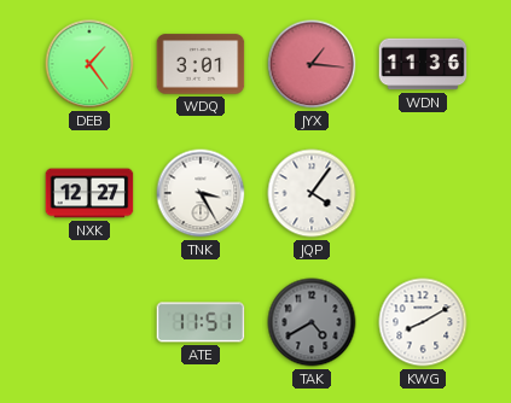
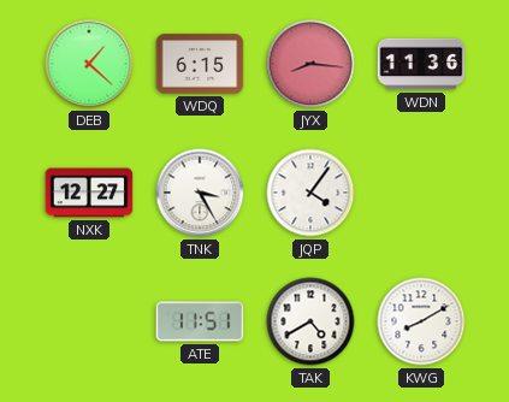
DEB: 1:24 -> 1:22
WDQ: 3:01 -> 6:15
JYX: 1:16 -> 8:16
TAK dial: grey -> white
